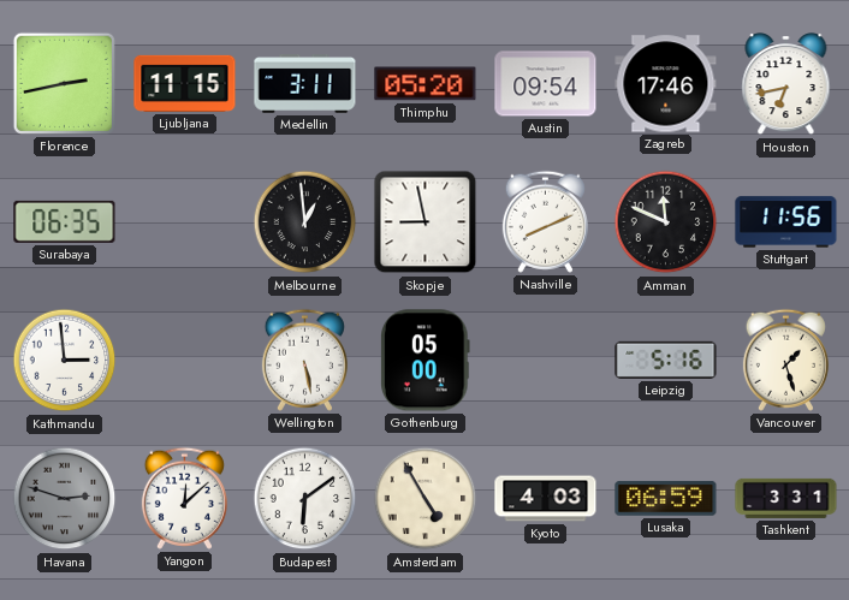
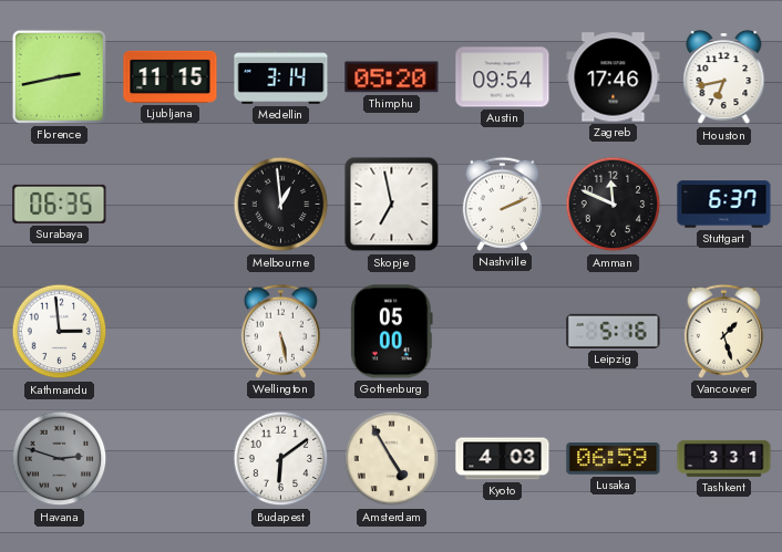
Medellin: 3:11 -> 3:14
Skopje: 8:58 -> 6:58
Nashville: 8:11 -> 2:11
Stuttgart: 11:56 -> 6:37
Yangon: 12:08 -> none
